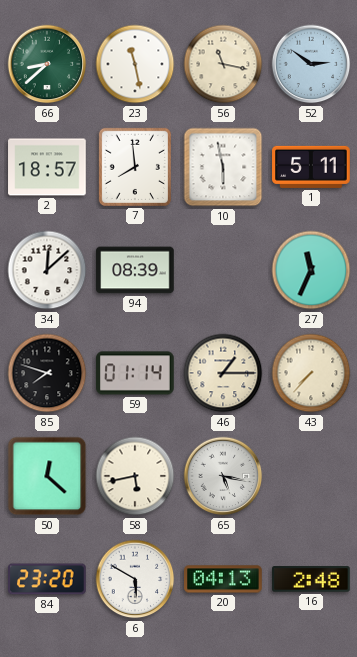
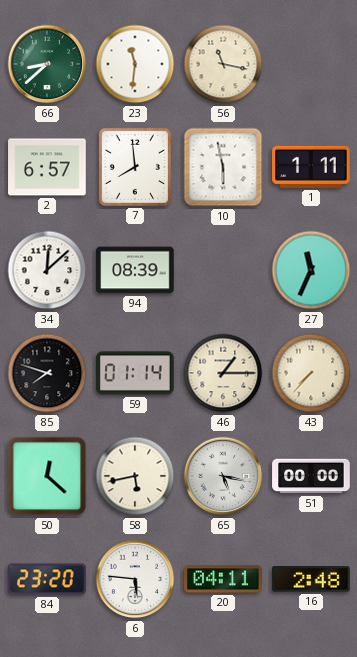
23: 11:28 -> 11:31
52: 2:51 -> none
2: 18:57 -> 6:57
1: 5:11 -> 1:11
51: none -> 00:00
6: 5:50 -> 5:46
20: 04:13 -> 04:11
